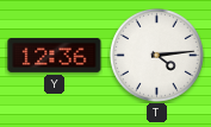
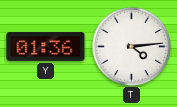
Y: 12:36 -> 01:36
